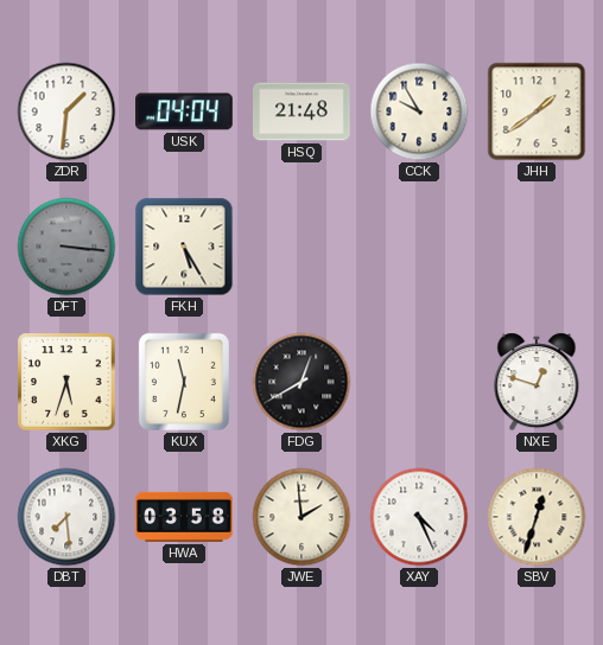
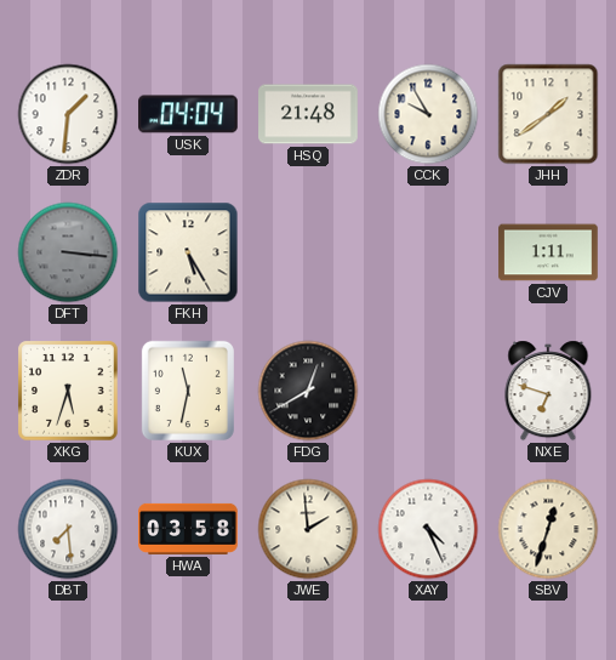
CJV: none -> 1:11
NXE: 12:48 -> 6:48
